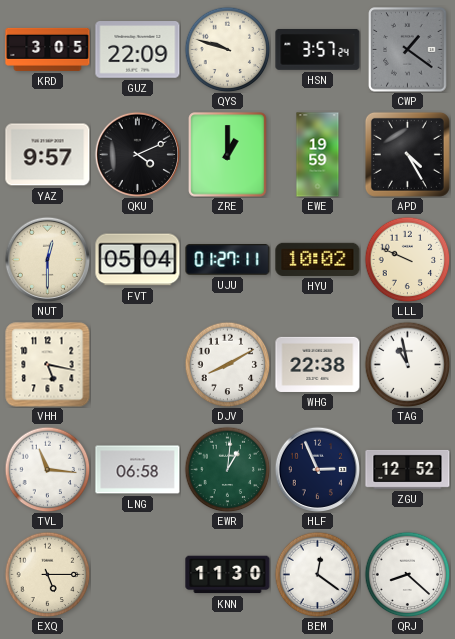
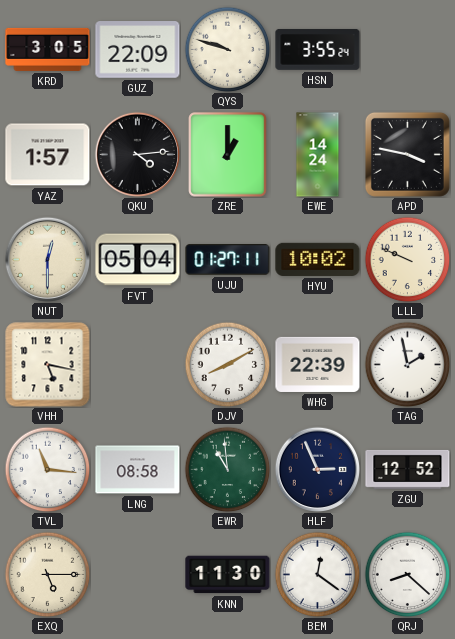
HSN: 3:57 -> 3:55
CWP: 1:21 -> none
YAZ: 9:57 -> 1:57
QKU: 4:11 -> 4:14
EWE: 19:59 -> 14:24
APD: 4:25 -> 3:47
WHG: 22:38 -> 22:39
TAG: 10:58 -> 1:58
LNG: 06:58 -> 08:58
EWR: 1:01 -> 10:59
